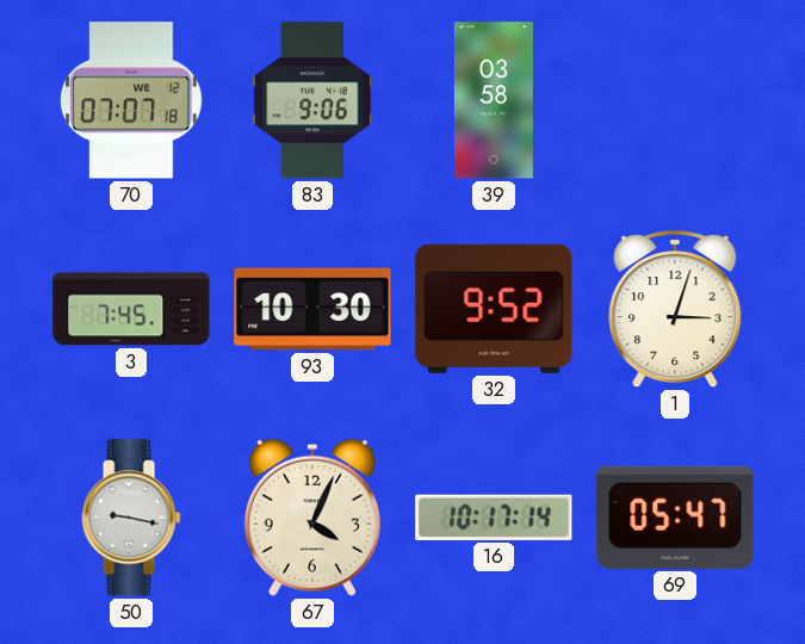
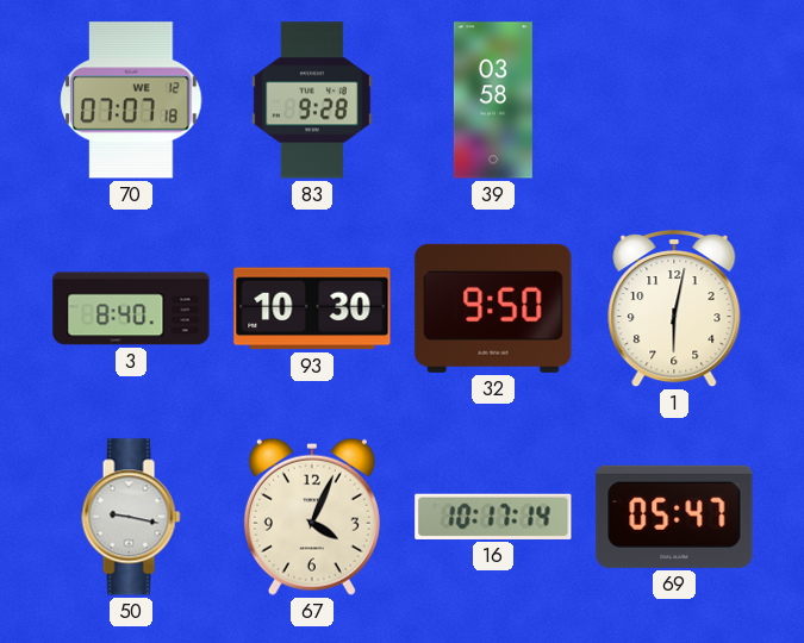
83: 9:06 -> 9:28
3: 7:45 -> 8:40
32: 9:52 -> 9:50
1: 3:03 -> 6:02
